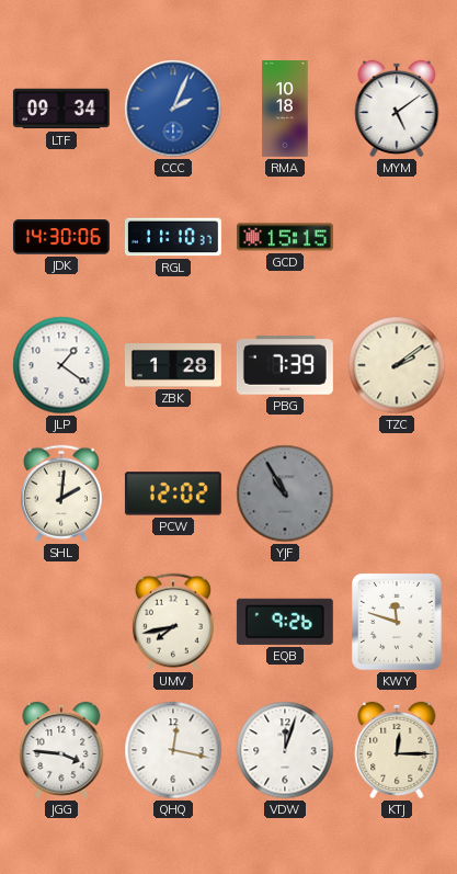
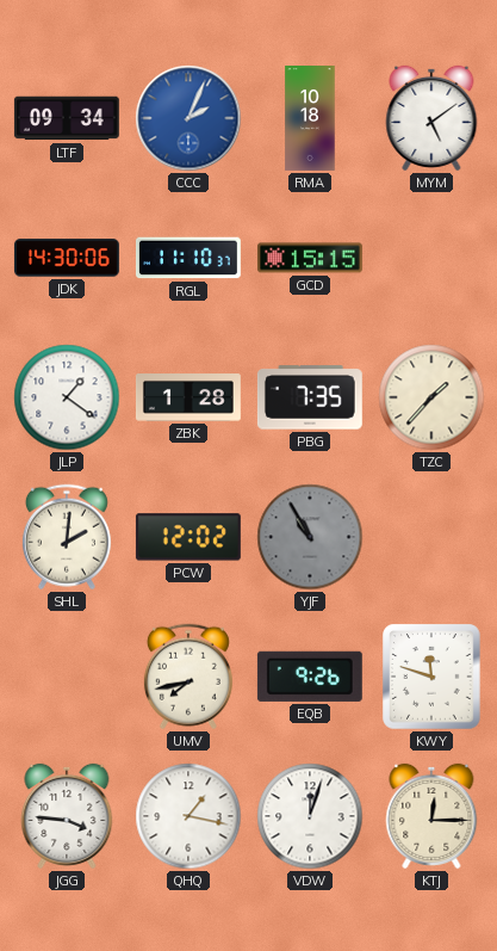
PBG: 7:39 -> 7:35
TZC: 2:09 -> 1:37
QHQ: 12:17 -> 1:17
